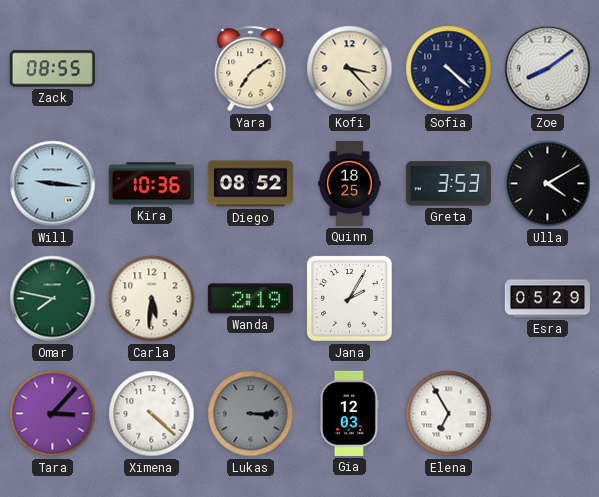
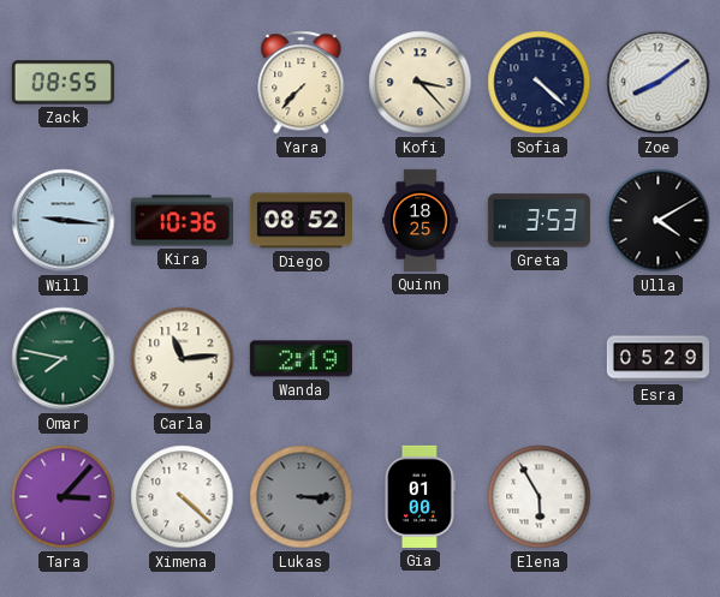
Yara: 7:09 -> 7:37
Carla: 5:31 -> 11:14
Jana: 2:05 -> none
Gia: 12:03 -> 01:00
Elena: 6:55 -> 5:55
